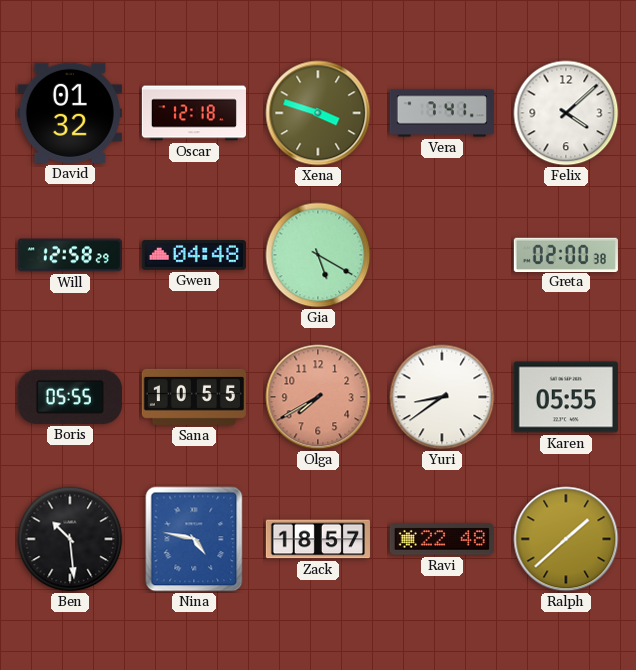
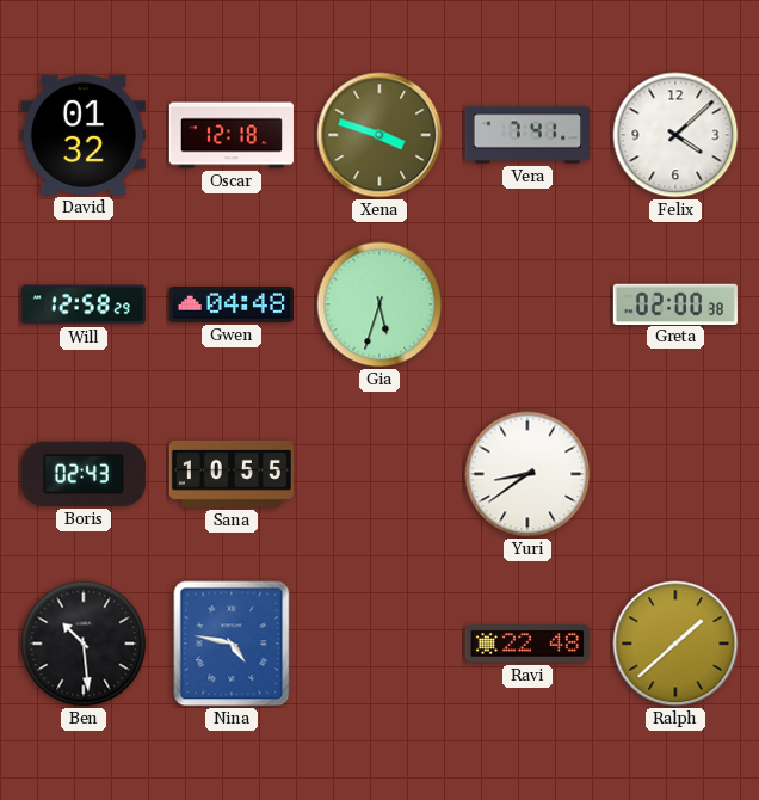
Gia: 5:20 -> 5:33
Boris: 05:55 -> 02:43
Olga: 7:40 -> none
Karen: 05:55 -> none
Zack: 18:57 -> none
